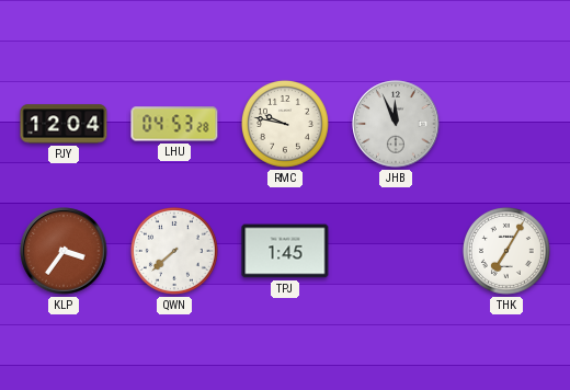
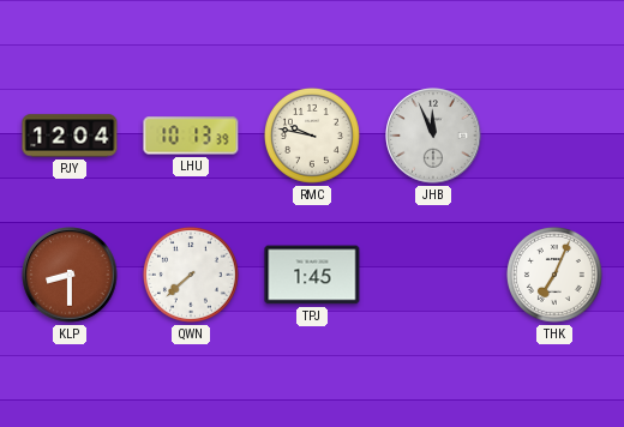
LHU: 04:53 -> 10:13
KLP: 3:36 -> 8:30
THK: 7:05 -> 7:04
